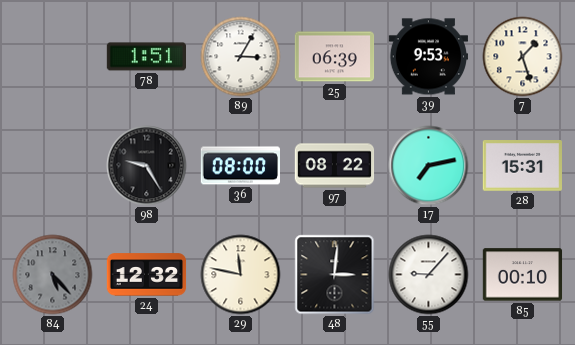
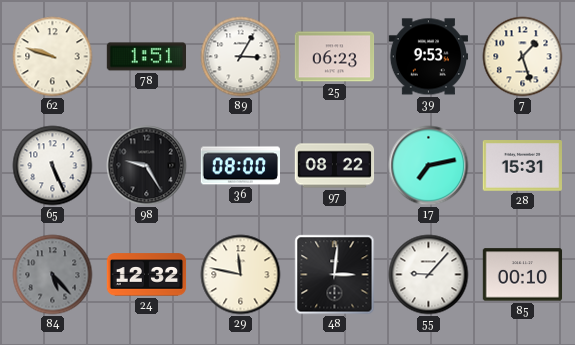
62: none -> 9:48
25: 06:39 -> 06:23
65: none -> 5:26
